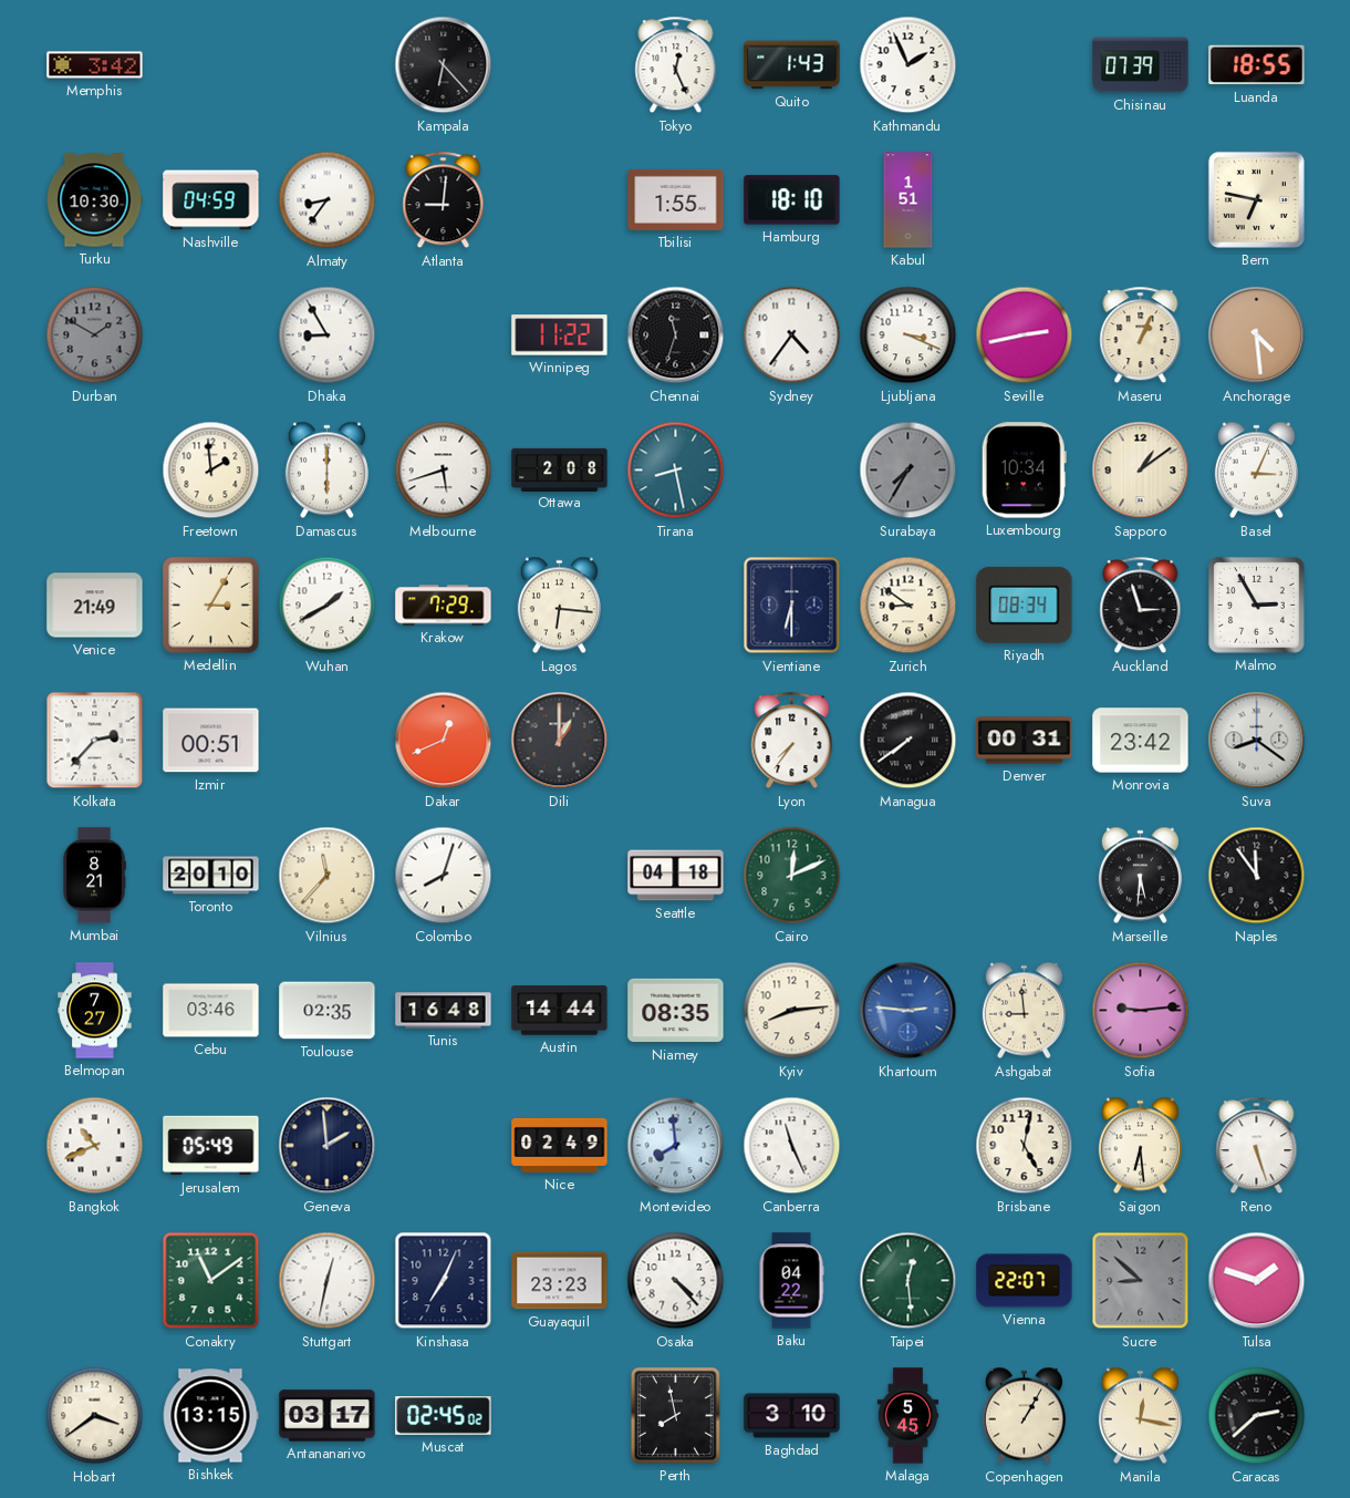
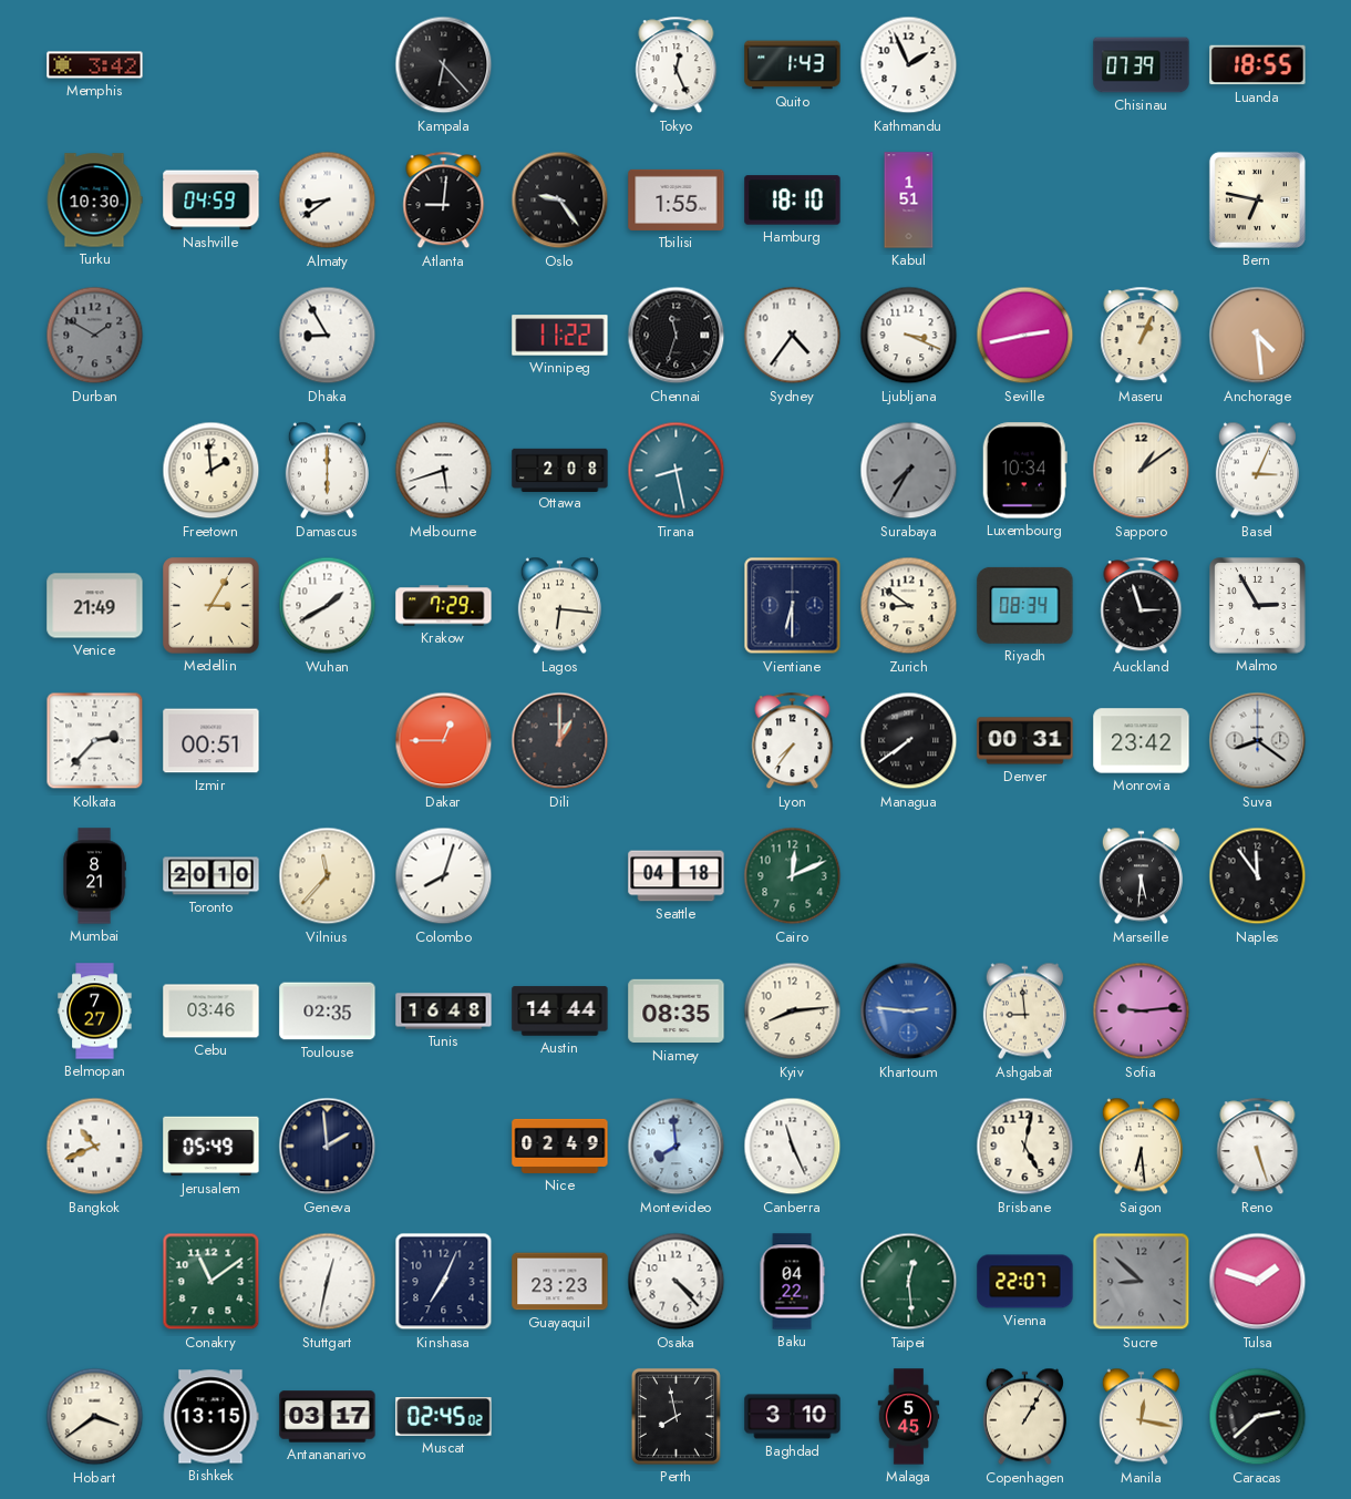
Almaty: 8:36 -> 8:39
Oslo: none -> 9:24
Dakar: 12:41 -> 12:45
